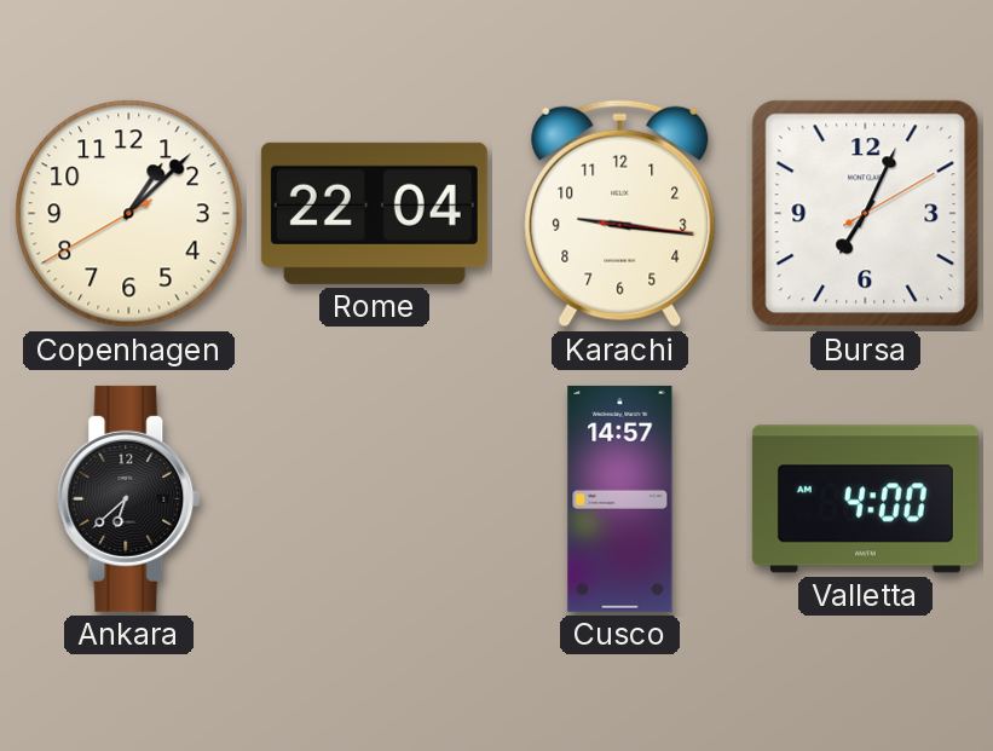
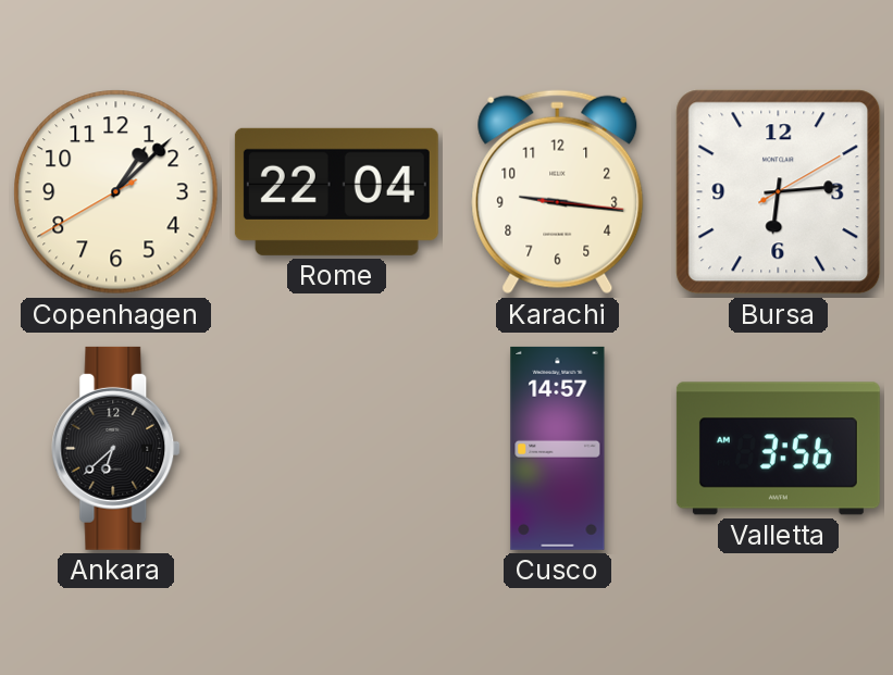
Bursa: 7:04 -> 6:14
Valletta: 4:00 -> 3:56
